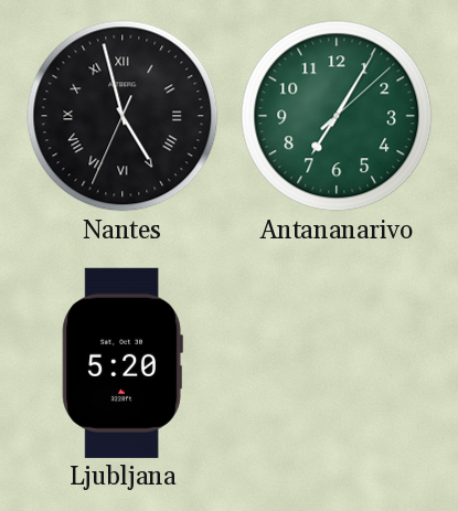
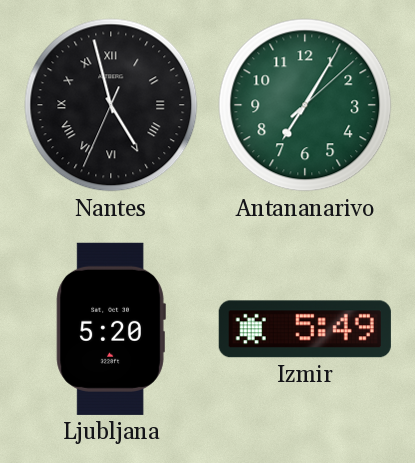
Izmir: none -> 5:49
